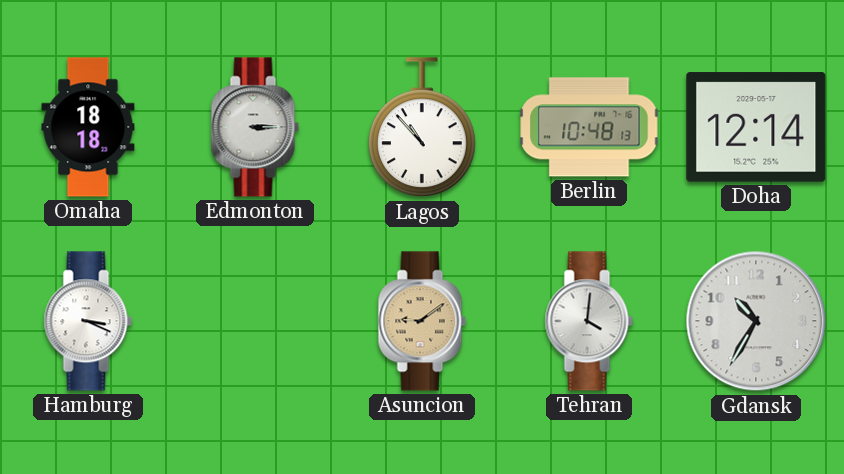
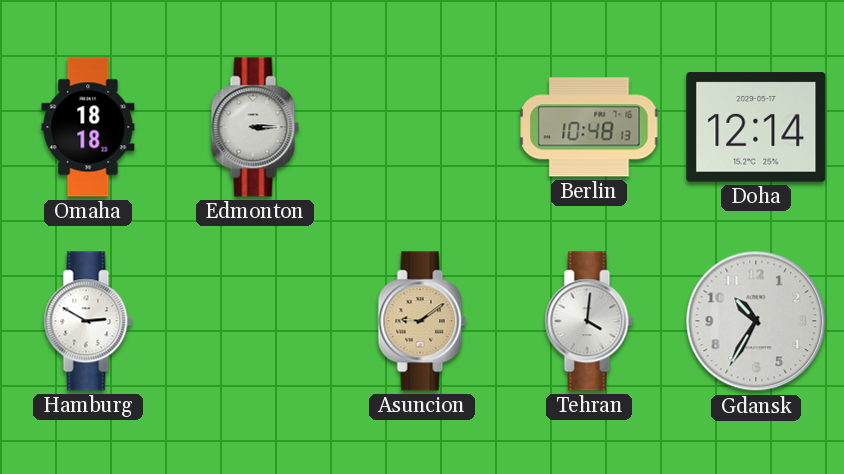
Lagos: 10:53 -> none
Hamburg: 3:19 -> 2:50
